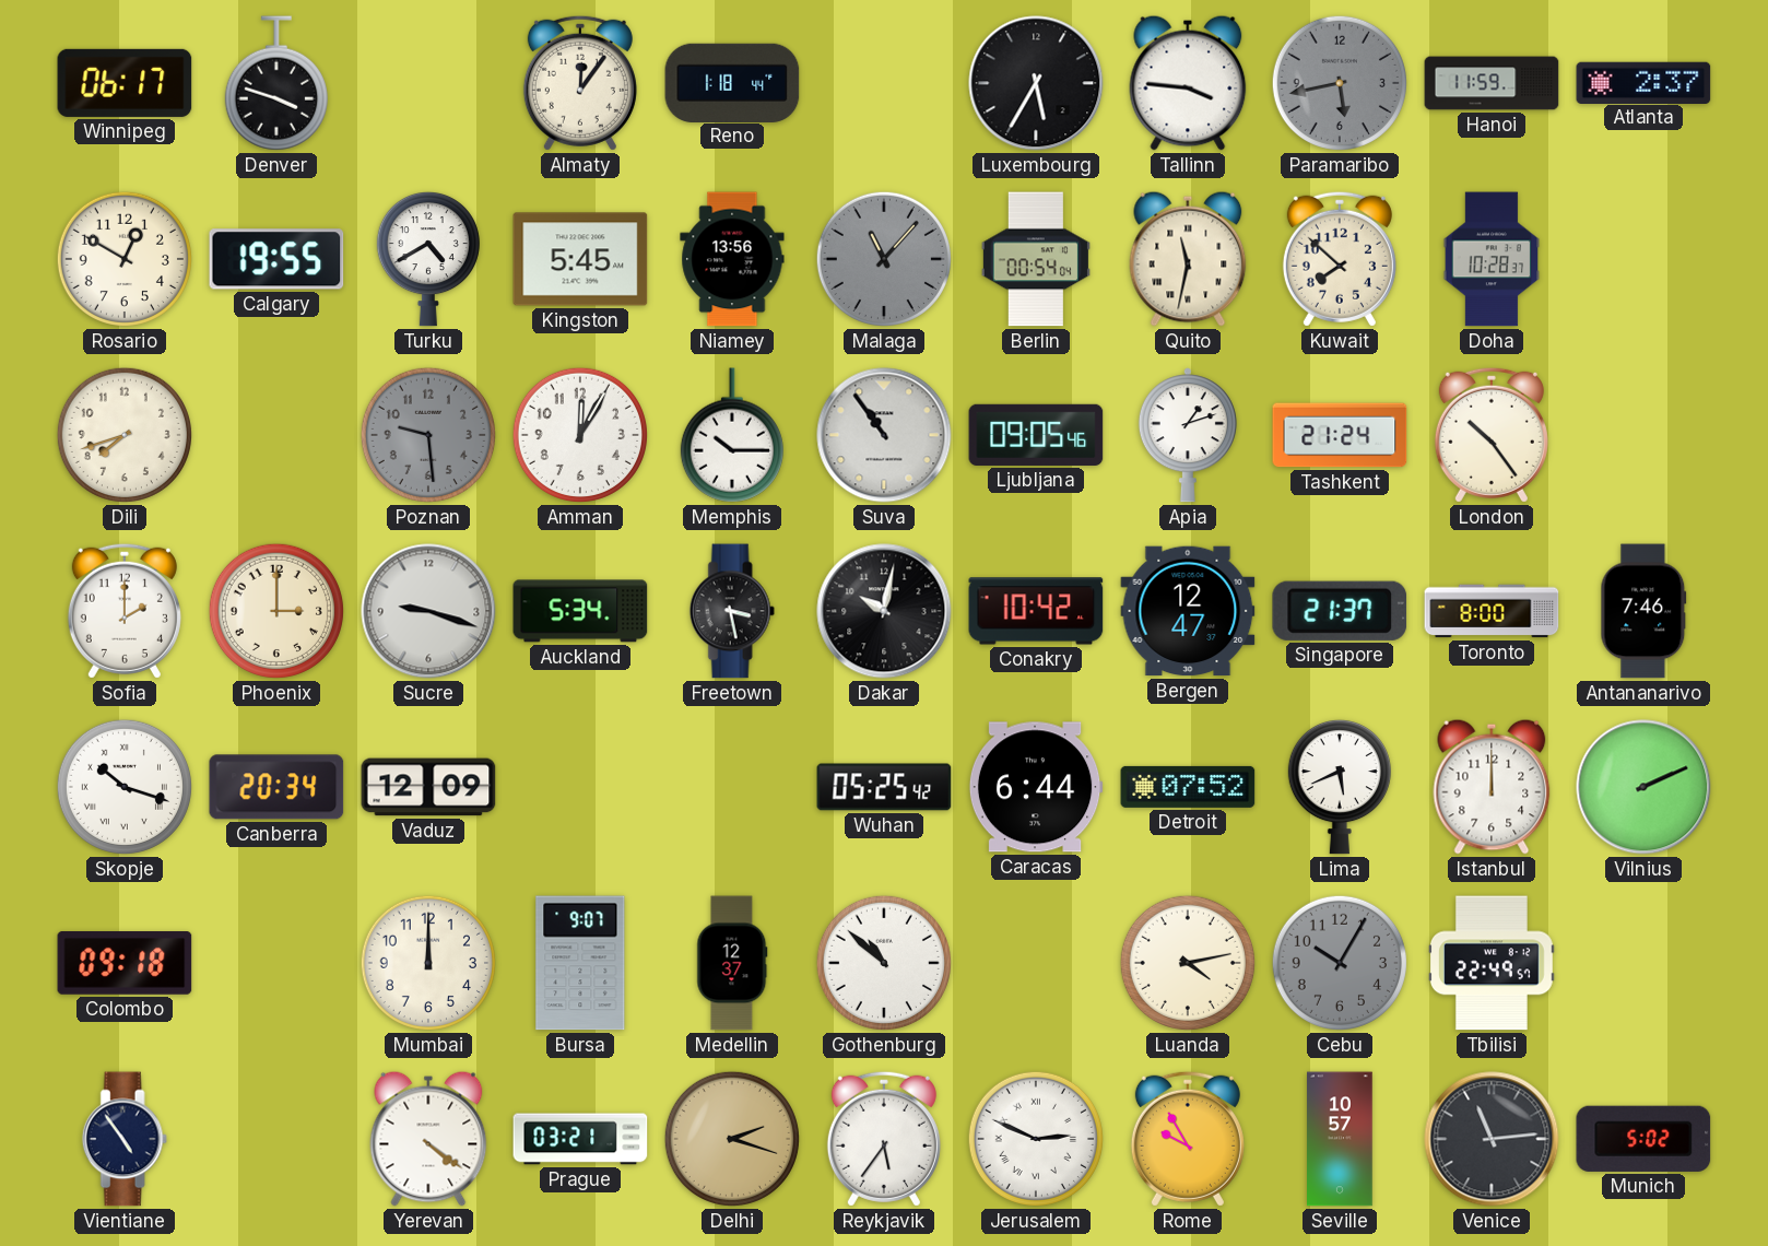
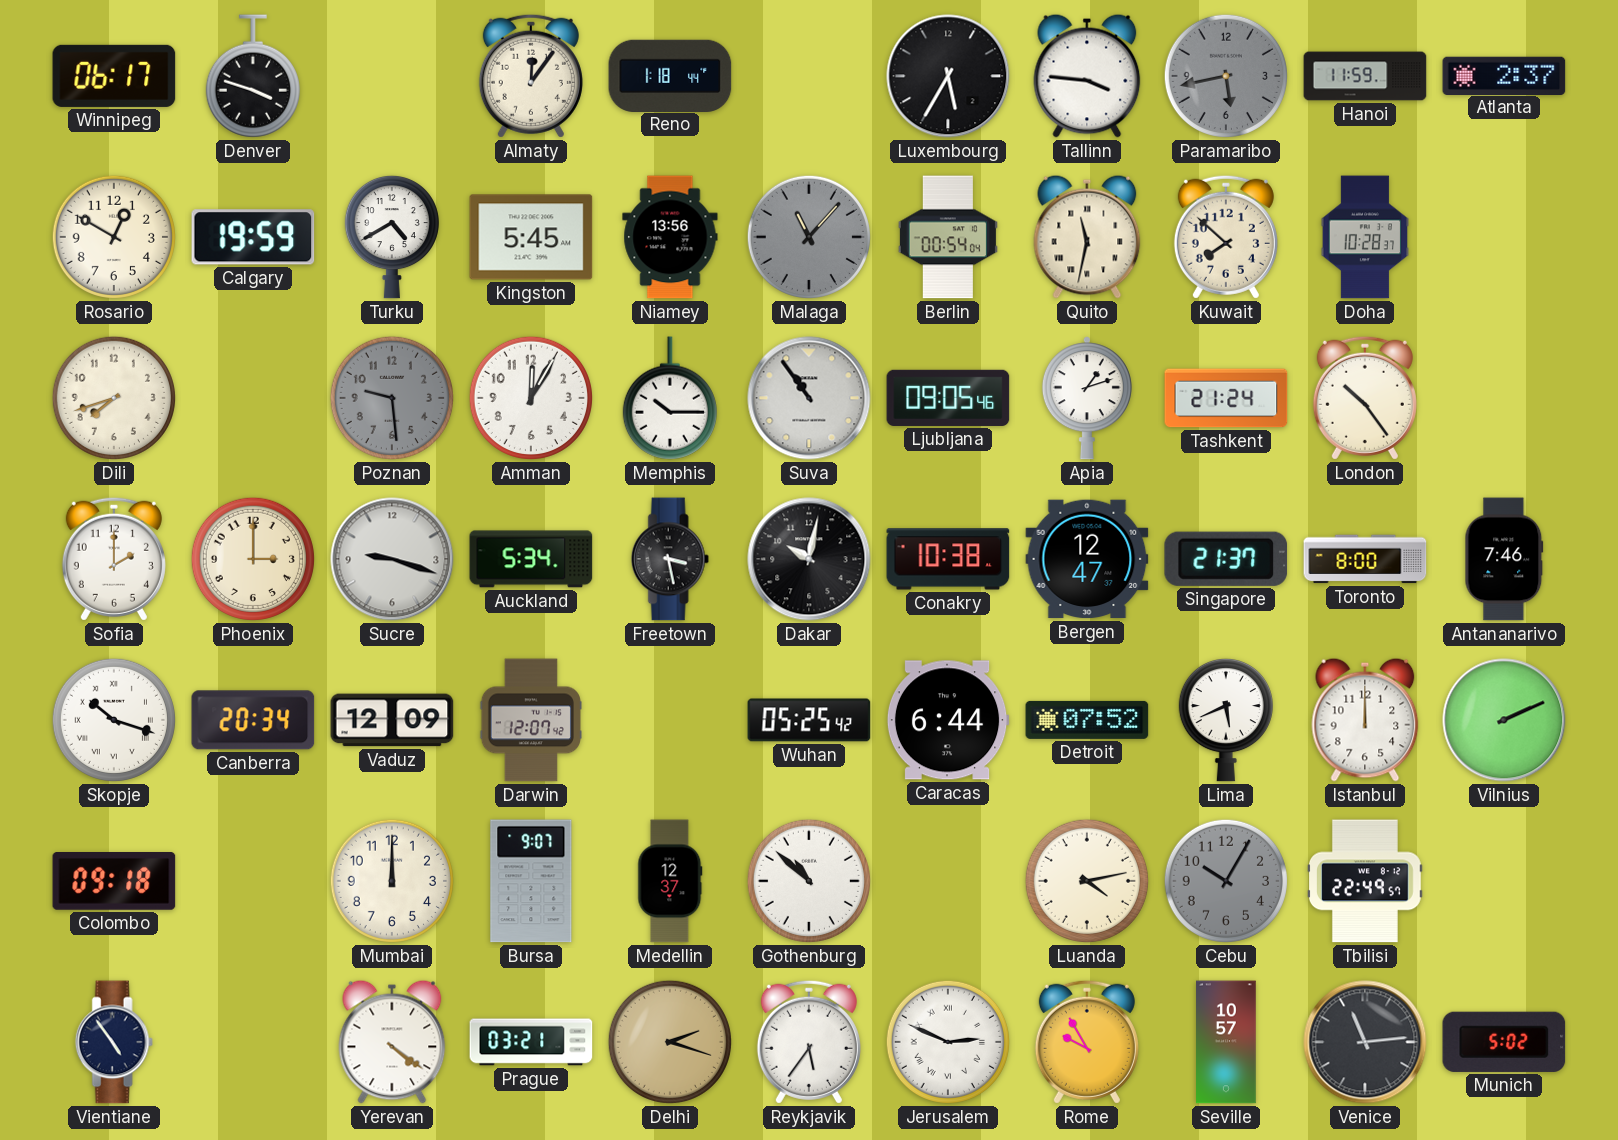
Calgary: 19:55 -> 19:59
Conakry: 10:42 -> 10:38
Darwin: none -> 12:07
